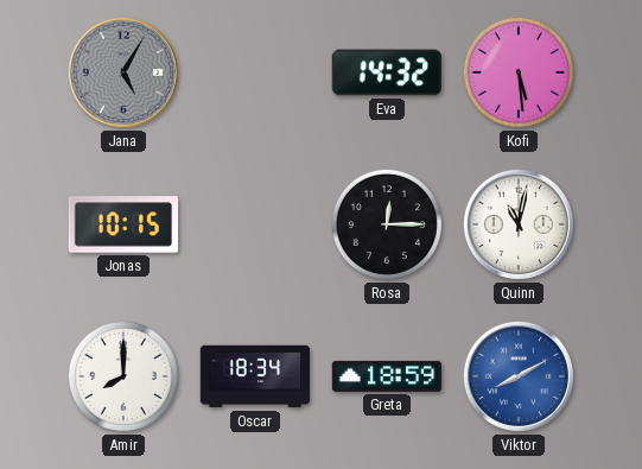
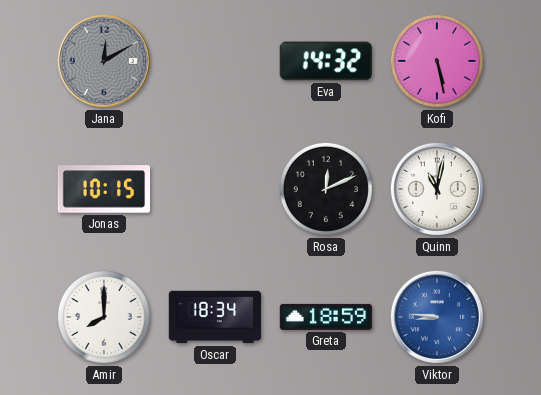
Jana: 5:05 -> 12:10
Kofi: 5:29 -> 5:28
Rosa: 12:15 -> 12:11
Viktor: 8:10 -> 8:46
